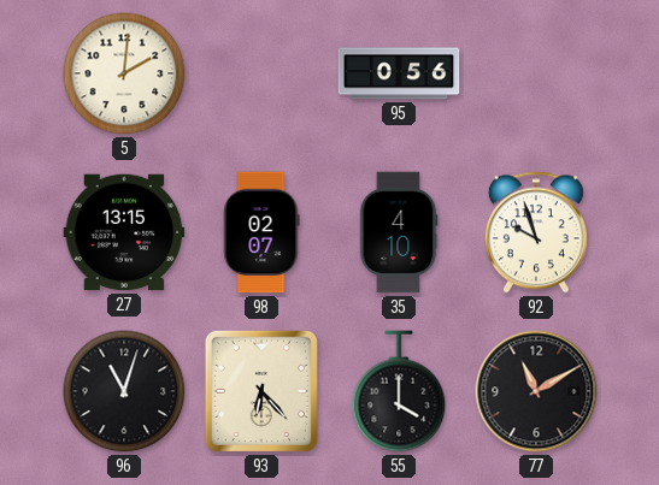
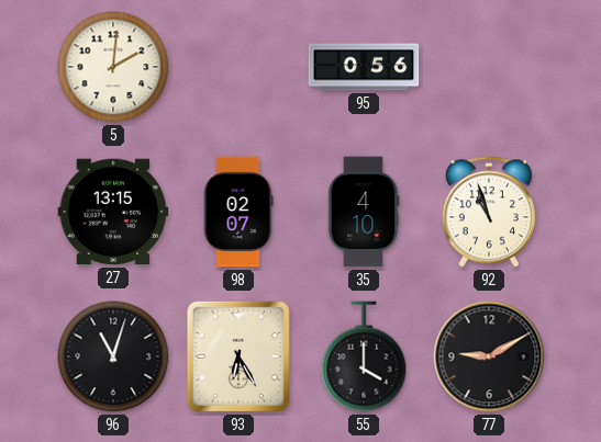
92: 9:57 -> 10:57
93: 6:23 -> 6:25
77: 11:10 -> 9:10
